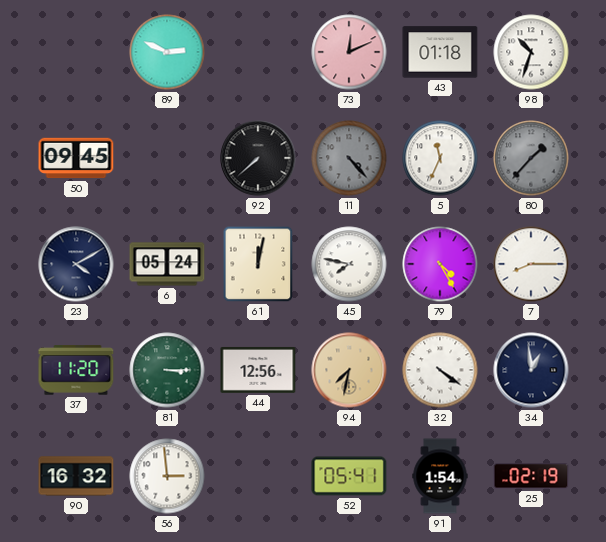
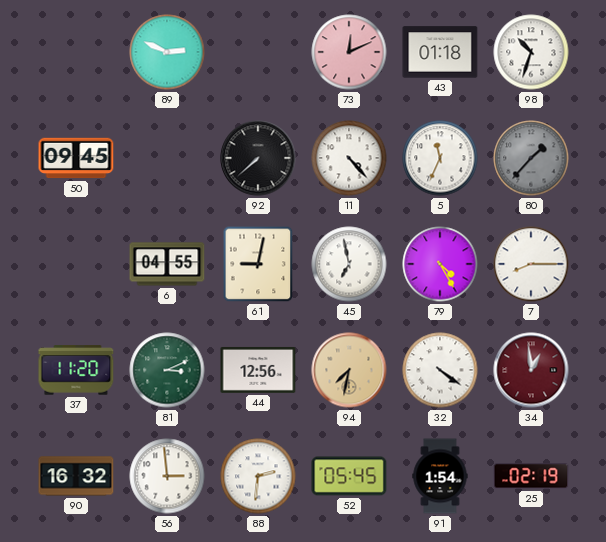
11 dial: grey -> white
23: 4:10 -> none
6: 05:24 -> 04:55
61: 12:02 -> 9:02
45: 7:47 -> 6:58
81: 3:15 -> 3:11
34 dial: navy -> burgundy
88: none -> 2:31
52: 05:41 -> 05:45
